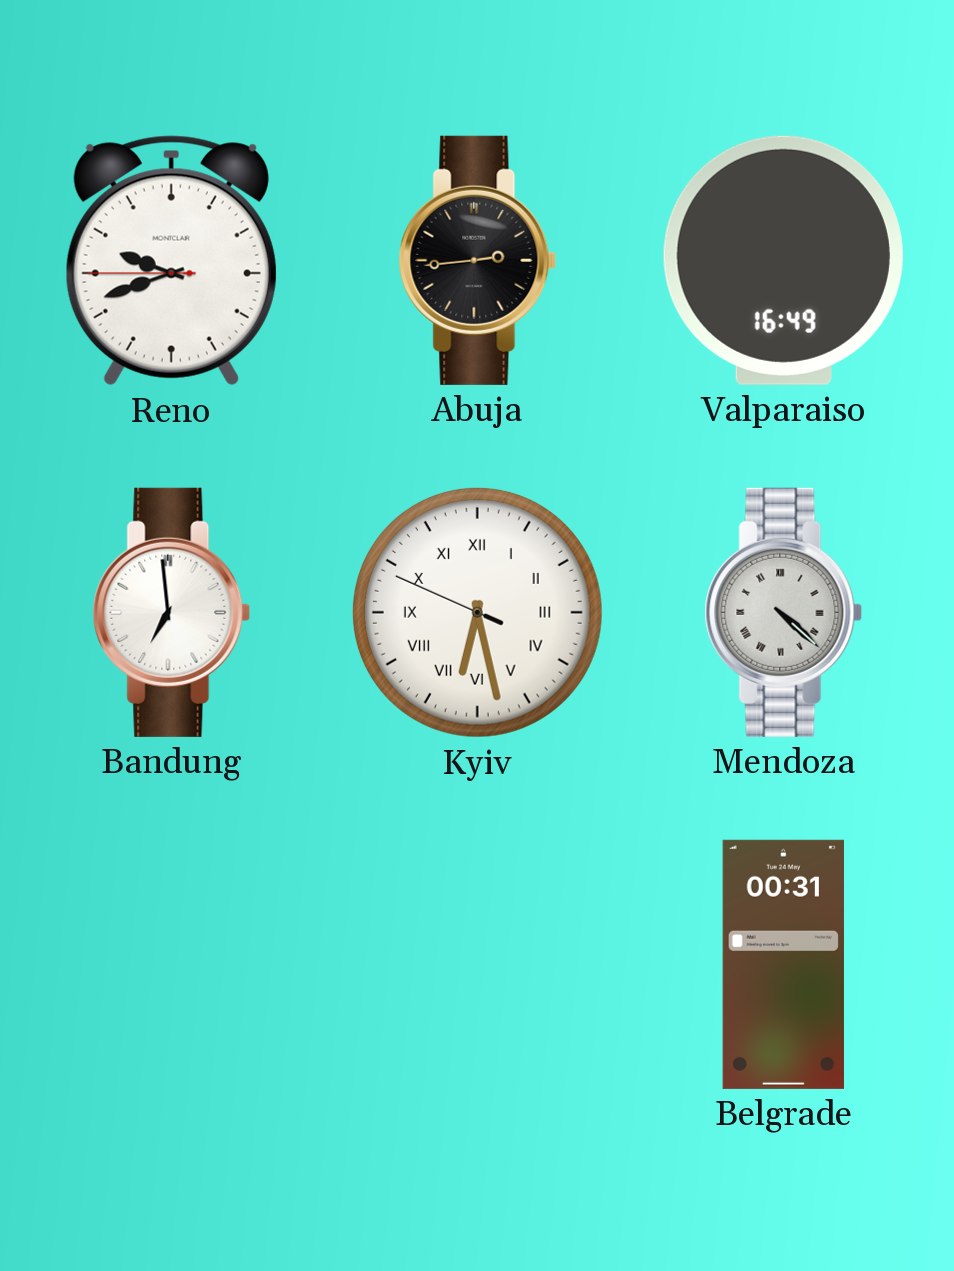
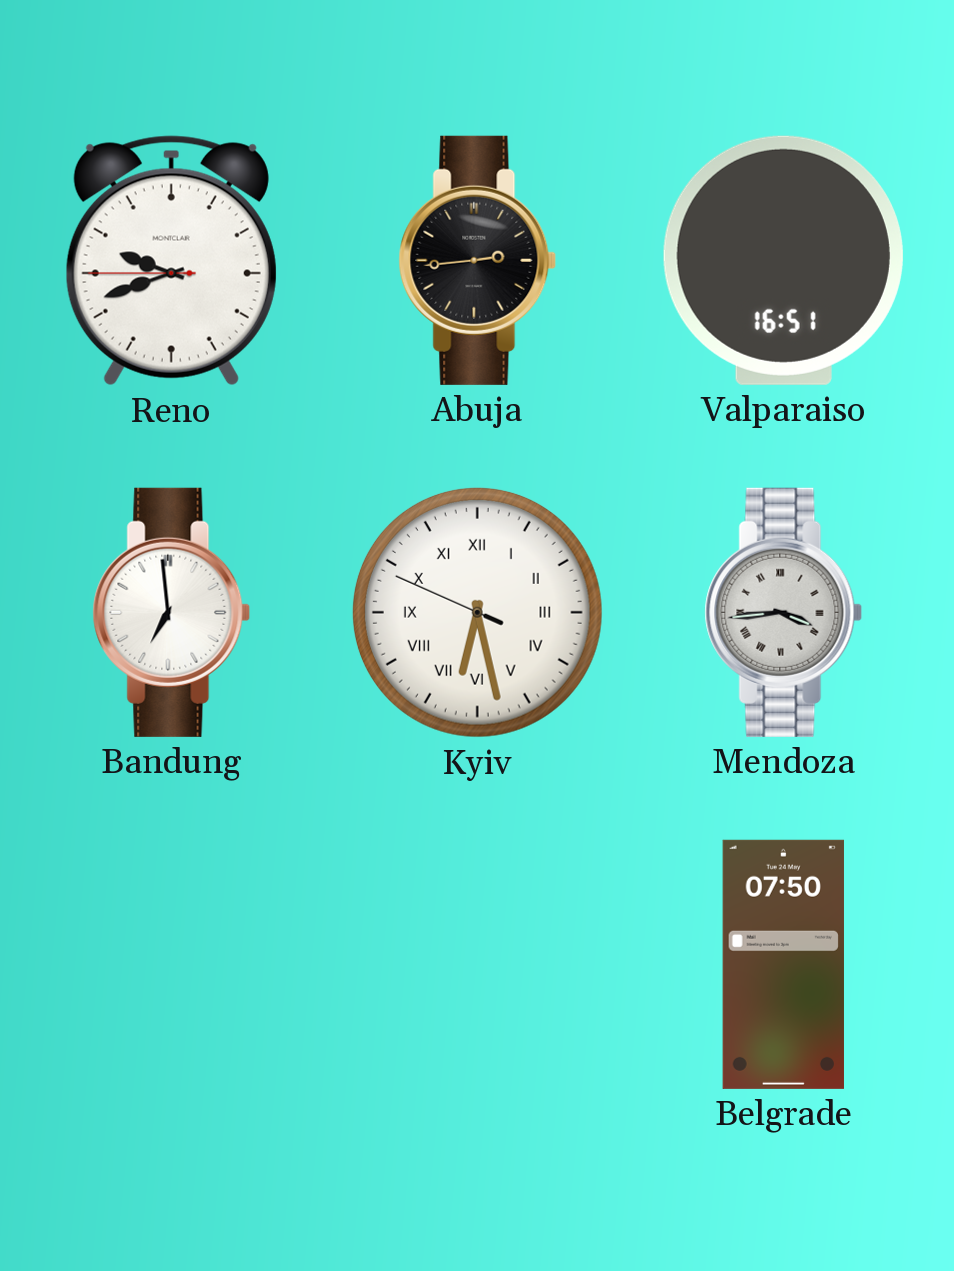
Valparaiso: 16:49 -> 16:51
Mendoza: 4:22 -> 3:44
Belgrade: 00:31 -> 07:50
